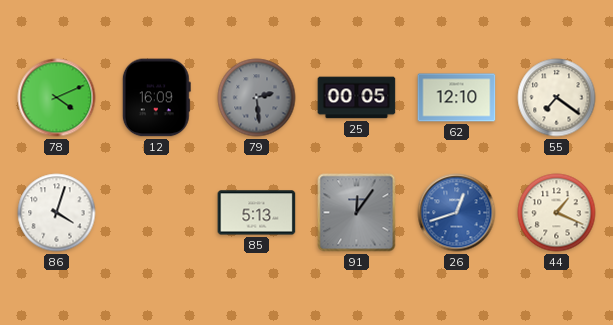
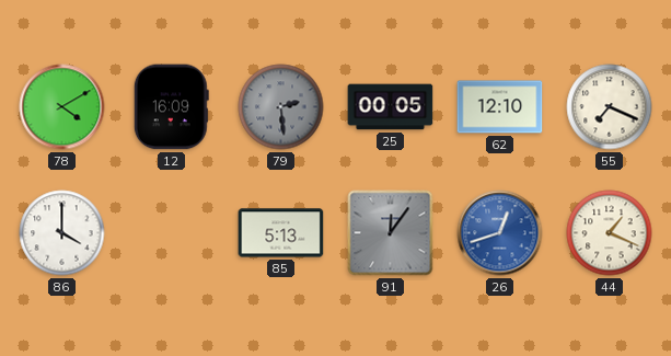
78: 4:11 -> 4:10
55: 7:21 -> 7:19
86: 4:03 -> 4:00
